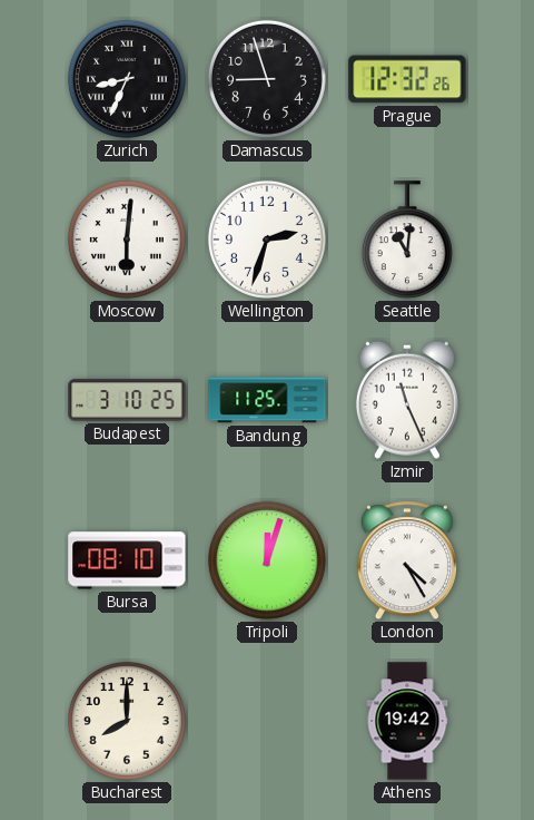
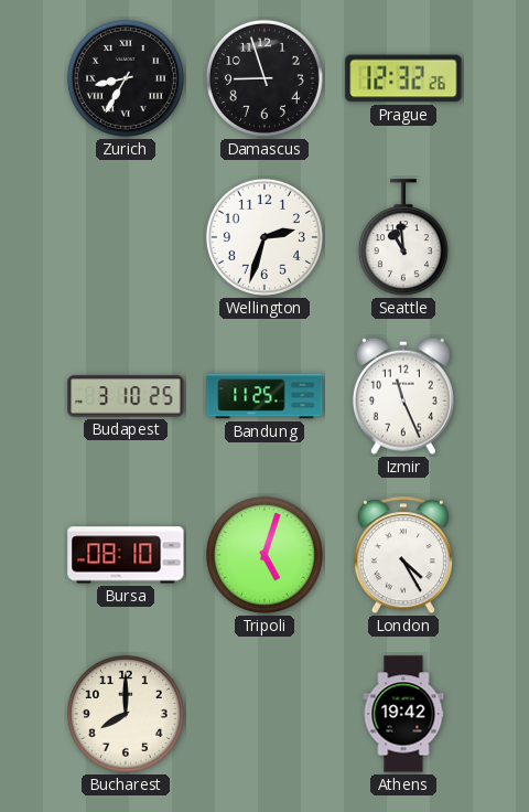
Zurich: 8:34 -> 8:35
Moscow: 6:01 -> none
Seattle: 11:01 -> 10:59
Tripoli: 12:03 -> 5:03
